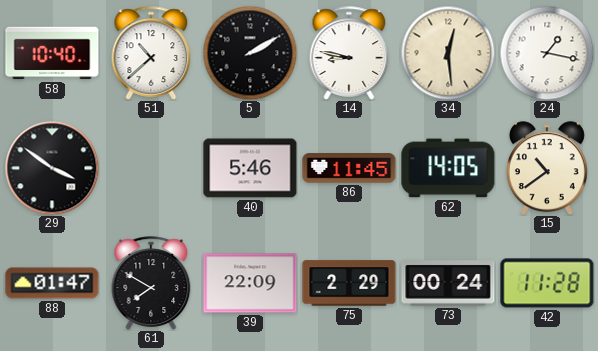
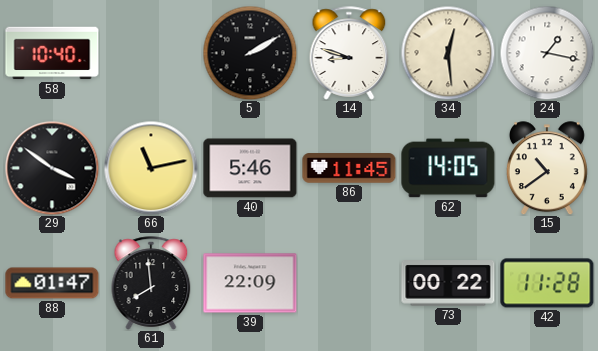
51: 10:38 -> none
14: 8:47 -> 8:48
66: none -> 11:13
61: 7:50 -> 7:59
75: 2:29 -> none
73: 00:24 -> 00:22
